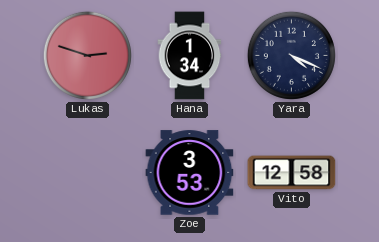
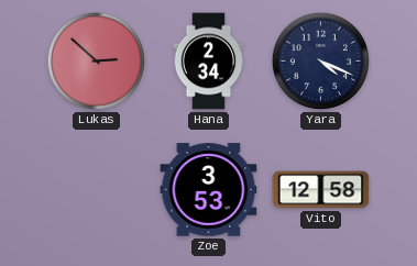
Lukas: 2:48 -> 2:52
Hana: 1:34 -> 2:34
